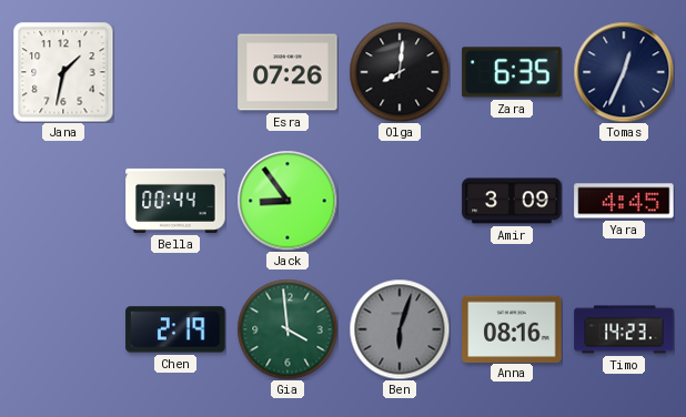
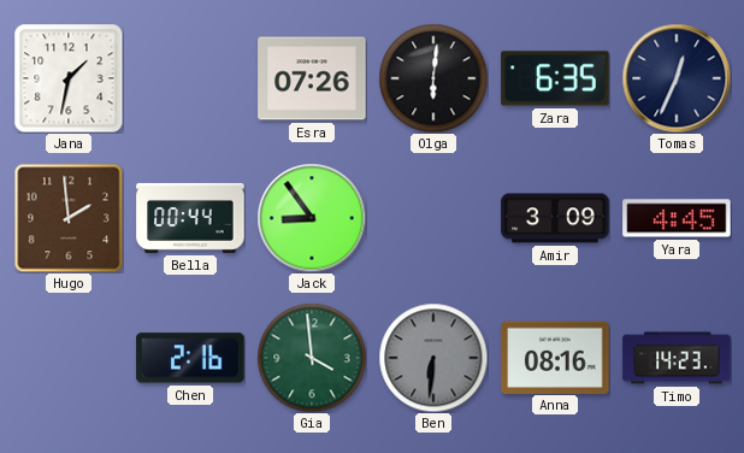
Olga: 8:01 -> 6:01
Hugo: none -> 1:59
Chen: 2:19 -> 2:16
Ben: 6:03 -> 6:31
